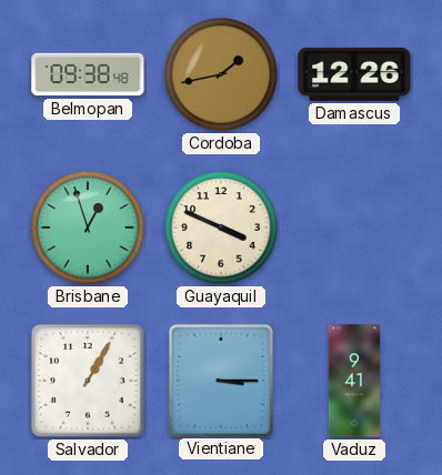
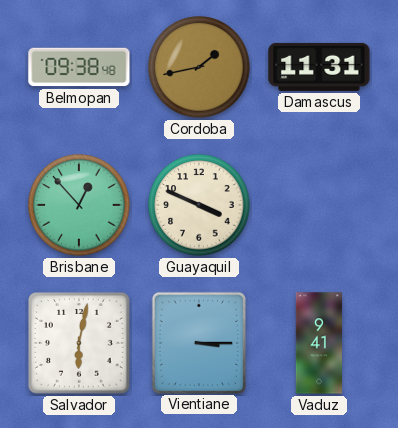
Damascus: 12:26 -> 11:31
Brisbane: 12:57 -> 12:53
Salvador: 1:05 -> 6:02
